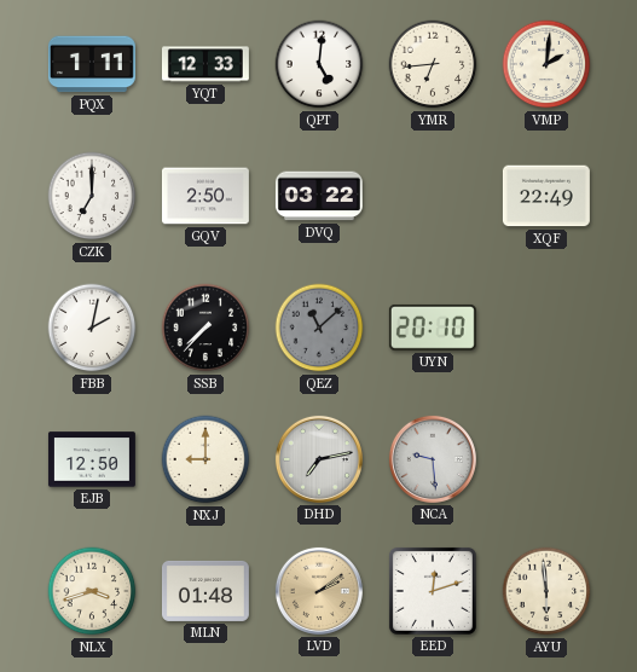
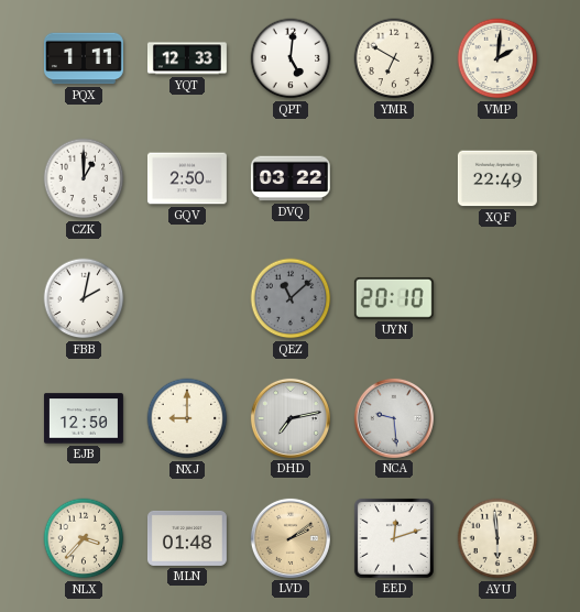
YMR: 6:44 -> 6:50
CZK: 7:00 -> 1:00
SSB: 7:37 -> none
NLX: 3:42 -> 3:37
